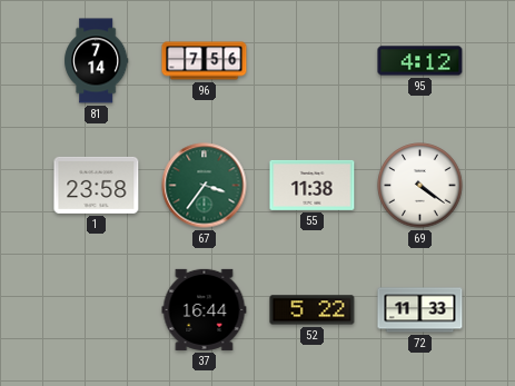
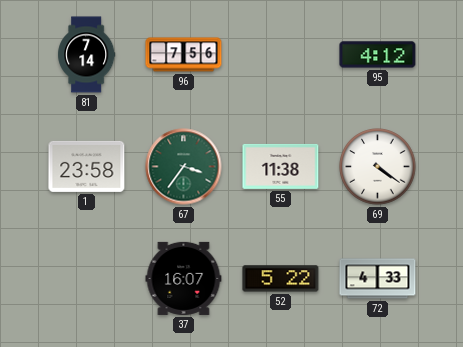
37: 16:44 -> 16:07
72: 11:33 -> 4:33
